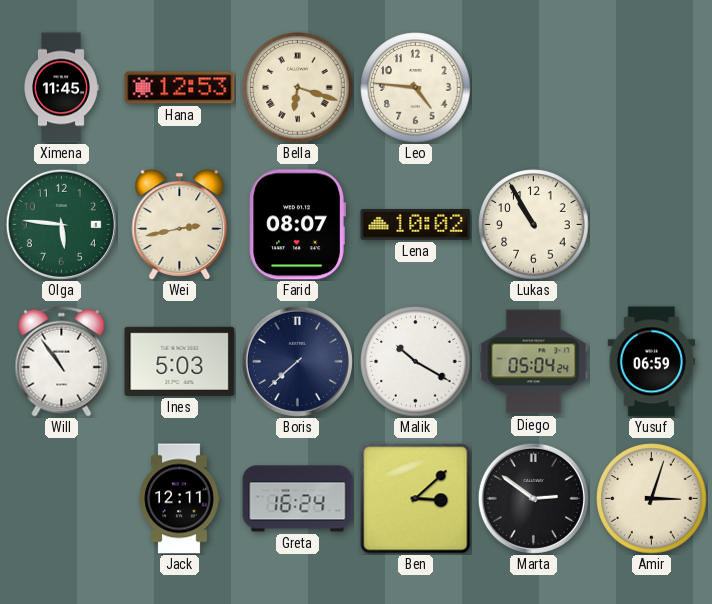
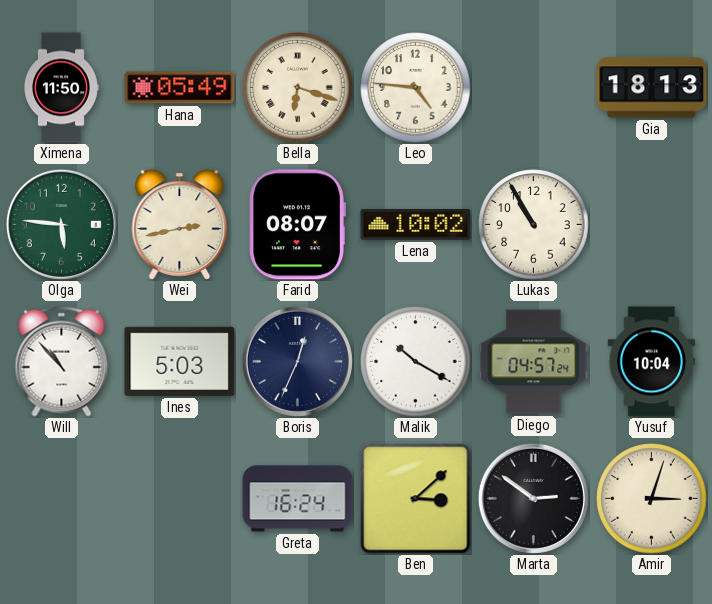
Ximena: 11:45 -> 11:50
Hana: 12:53 -> 05:49
Gia: none -> 18:13
Will: 10:54 -> 10:53
Boris: 7:38 -> 12:34
Diego: 05:04 -> 04:57
Yusuf: 06:59 -> 10:04
Jack: 12:11 -> none
